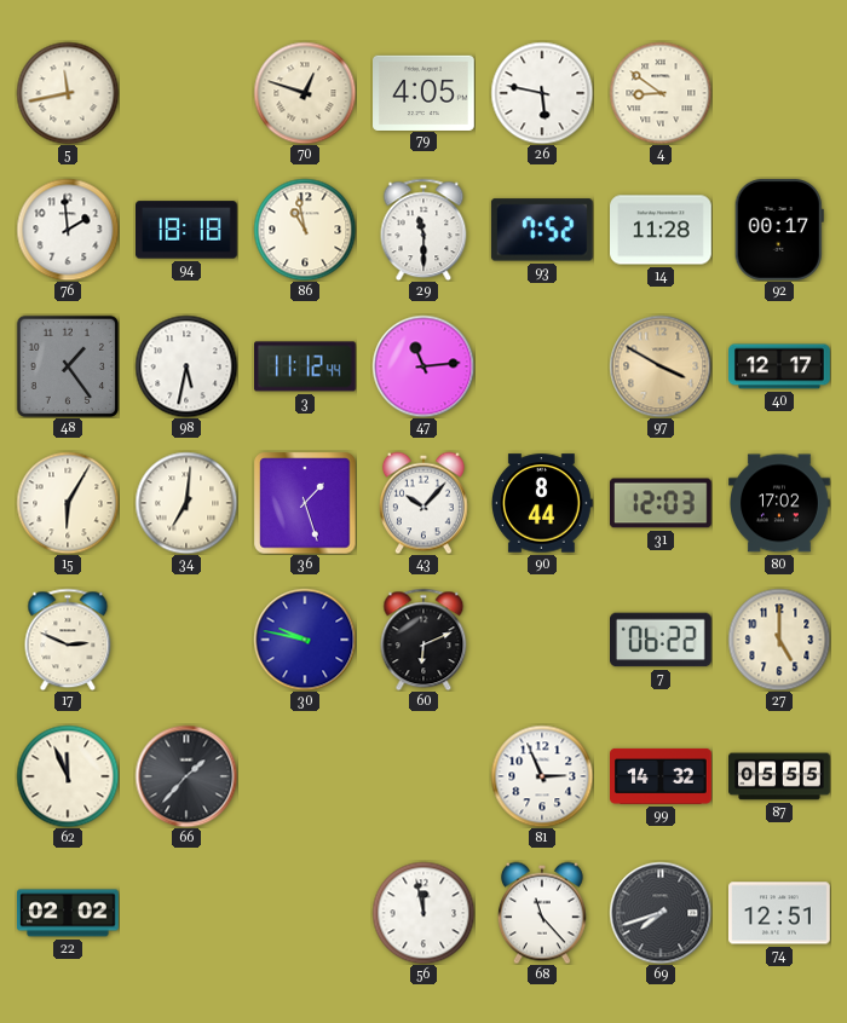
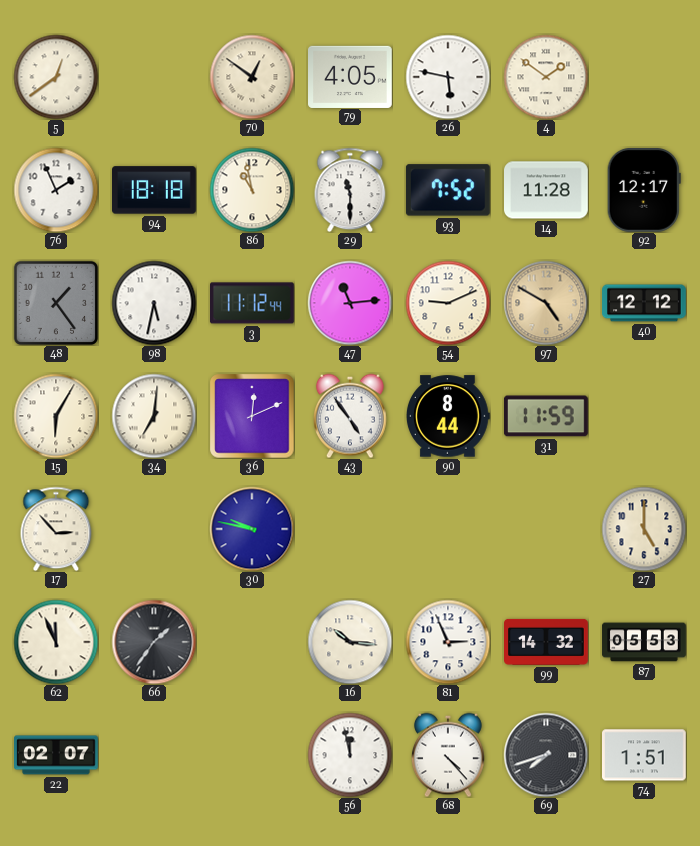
5: 11:43 -> 12:39
70: 12:48 -> 12:51
4: 8:51 -> 1:51
76: 1:59 -> 1:56
92: 00:17 -> 12:17
54: none -> 9:11
97: 3:50 -> 4:50
40: 12:17 -> 12:12
36: 1:27 -> 12:11
43: 10:07 -> 4:54
31: 12:03 -> 11:59
80: 17:02 -> none
17: 2:49 -> 2:53
60: 6:11 -> none
7: 06:22 -> none
66: 1:37 -> 1:36
16: none -> 10:16
87: 05:55 -> 05:53
22: 02:02 -> 02:07
68: 11:23 -> 4:23
74: 12:51 -> 1:51
